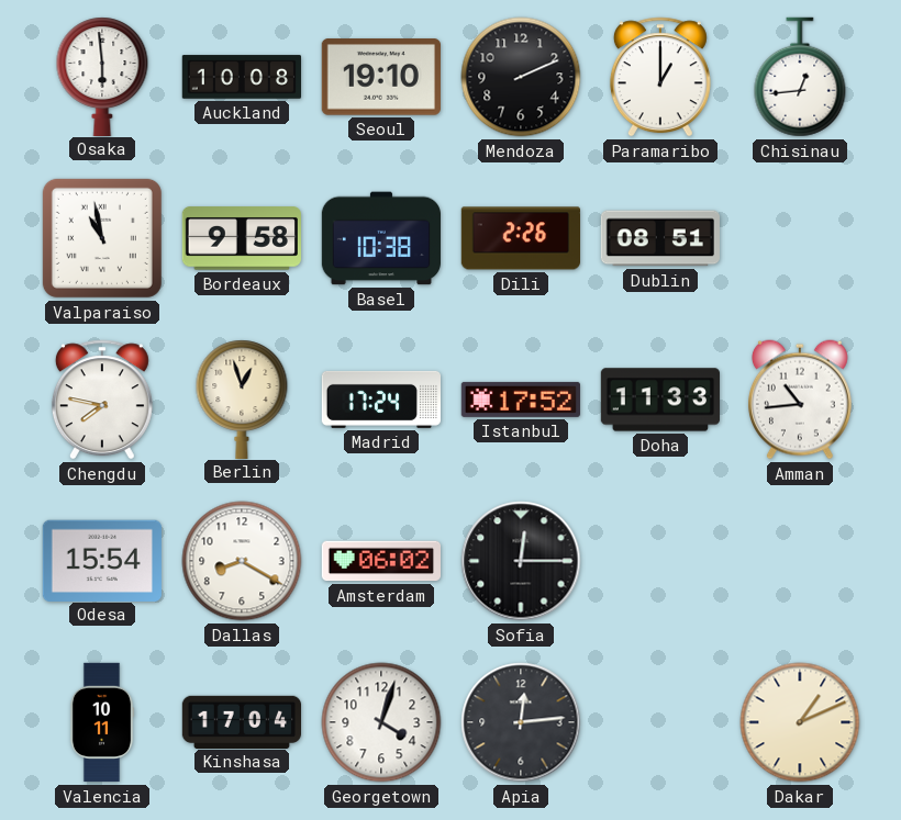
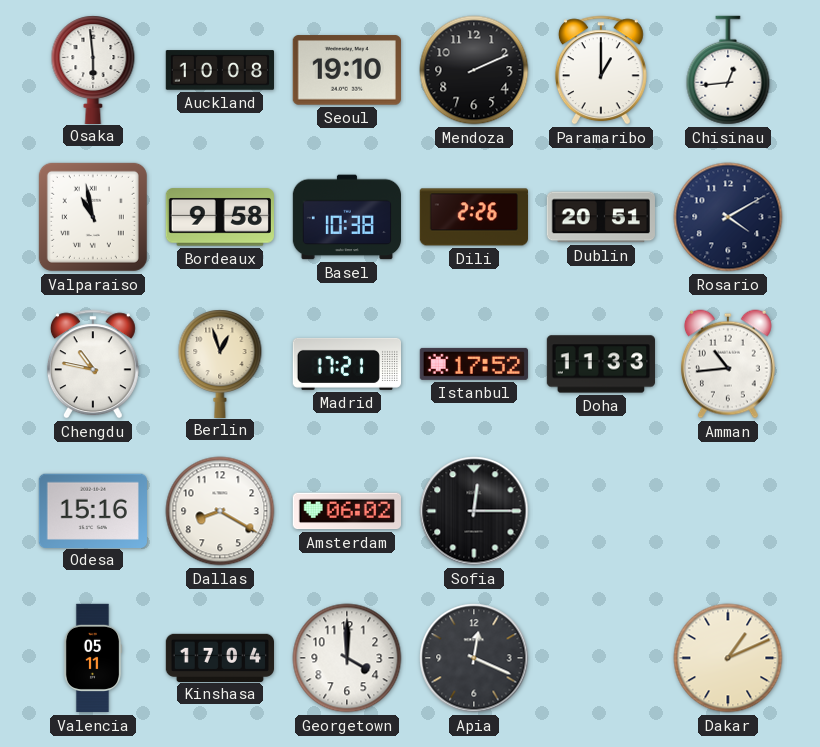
Dublin: 08:51 -> 20:51
Rosario: none -> 4:10
Chengdu: 7:47 -> 10:47
Madrid: 17:24 -> 17:21
Odesa: 15:54 -> 15:16
Valencia: 10:11 -> 05:11
Georgetown: 4:03 -> 4:00
Apia: 12:14 -> 12:19
